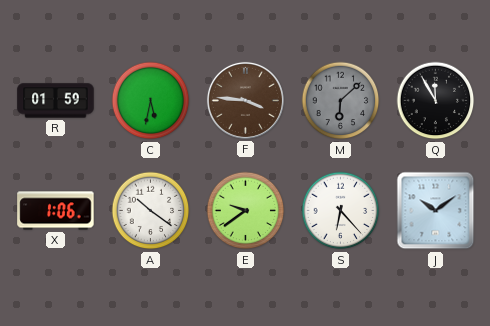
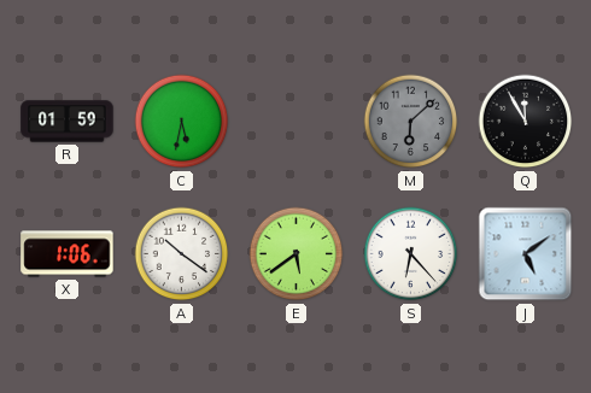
F: 3:46 -> none
E: 9:39 -> 5:39
J: 10:09 -> 5:09
